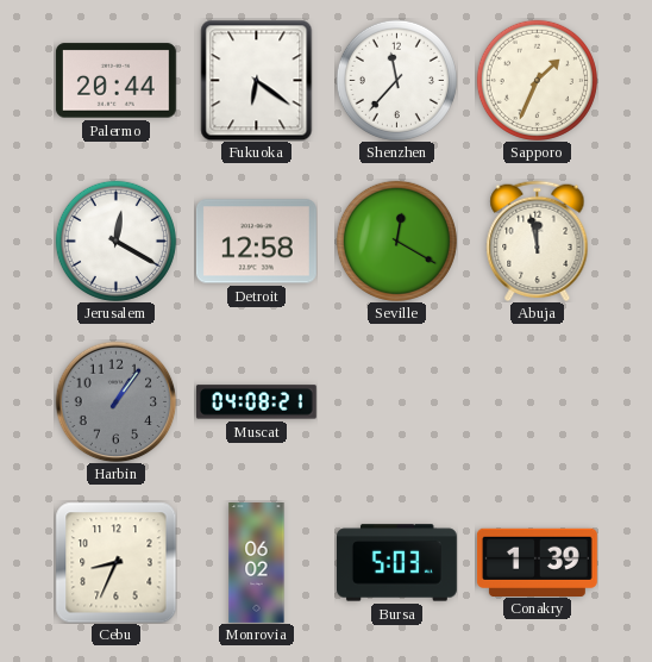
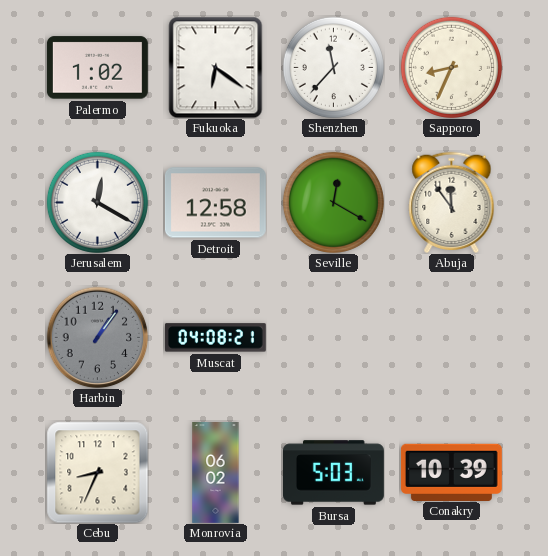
Palermo: 20:44 -> 1:02
Sapporo: 1:34 -> 8:34
Abuja: 11:58 -> 11:54
Conakry: 1:39 -> 10:39
